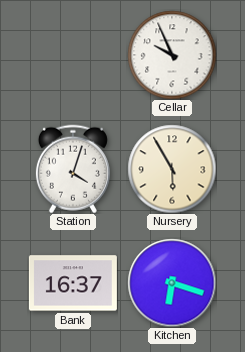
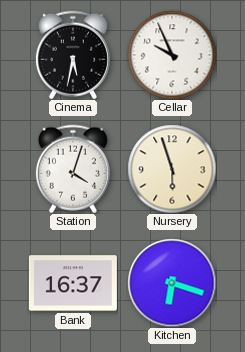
Cinema: none -> 5:32
Nursery: 5:55 -> 5:57
